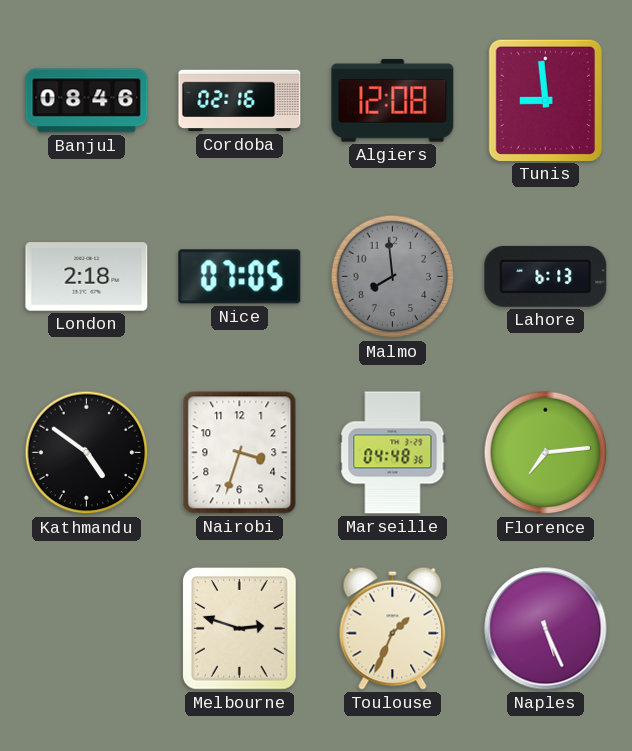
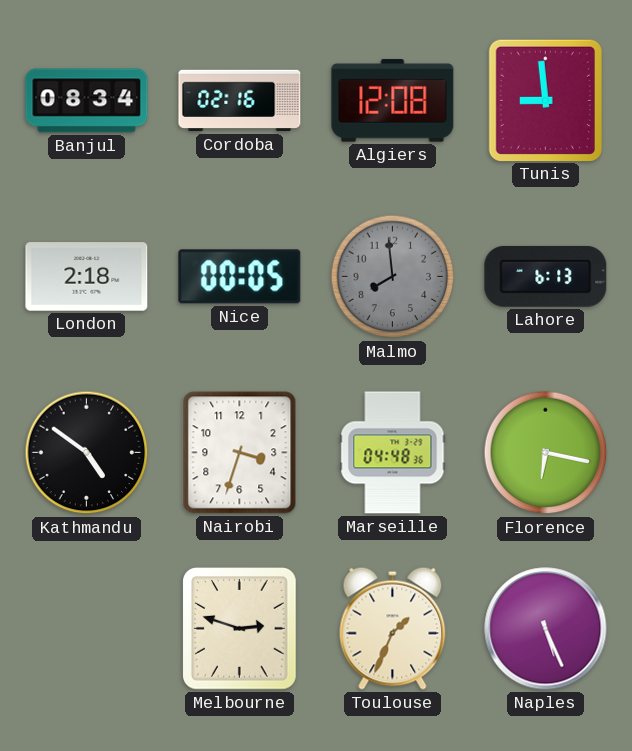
Banjul: 08:46 -> 08:34
Nice: 07:05 -> 00:05
Florence: 7:14 -> 6:17
